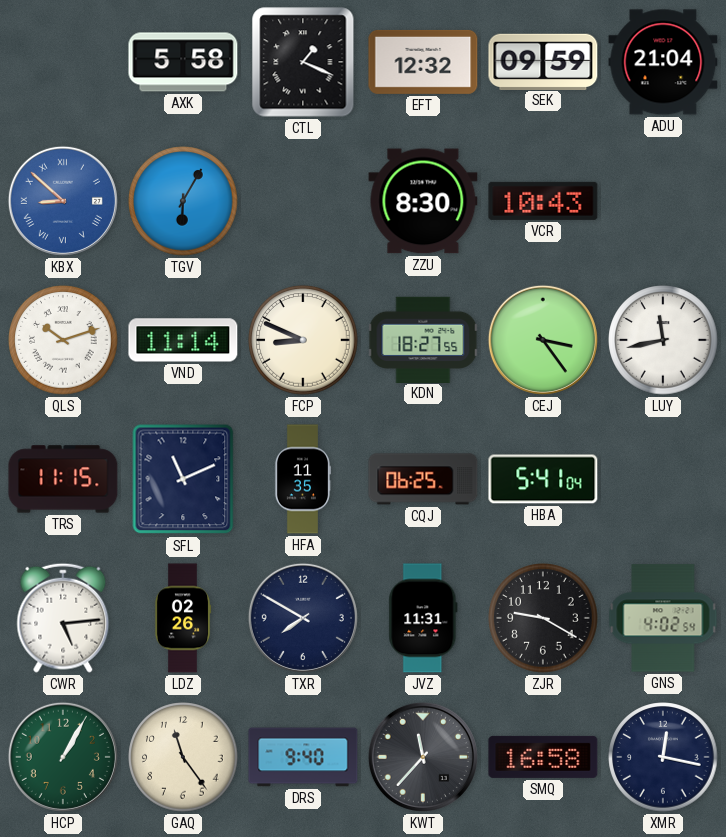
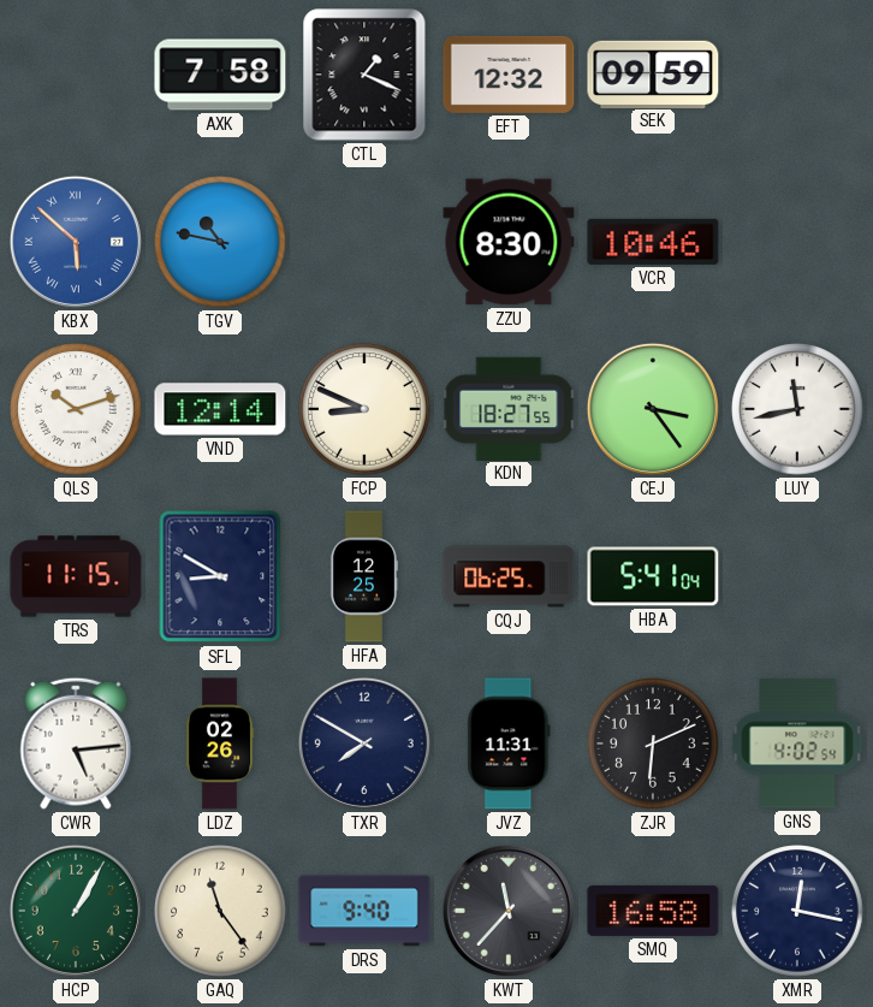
AXK: 5:58 -> 7:58
ADU: 21:04 -> none
KBX: 8:52 -> 5:52
TGV: 6:05 -> 10:47
VCR: 10:43 -> 10:46
VND: 11:14 -> 12:14
SFL: 11:11 -> 8:50
HFA: 11:35 -> 12:25
ZJR: 9:20 -> 6:11
